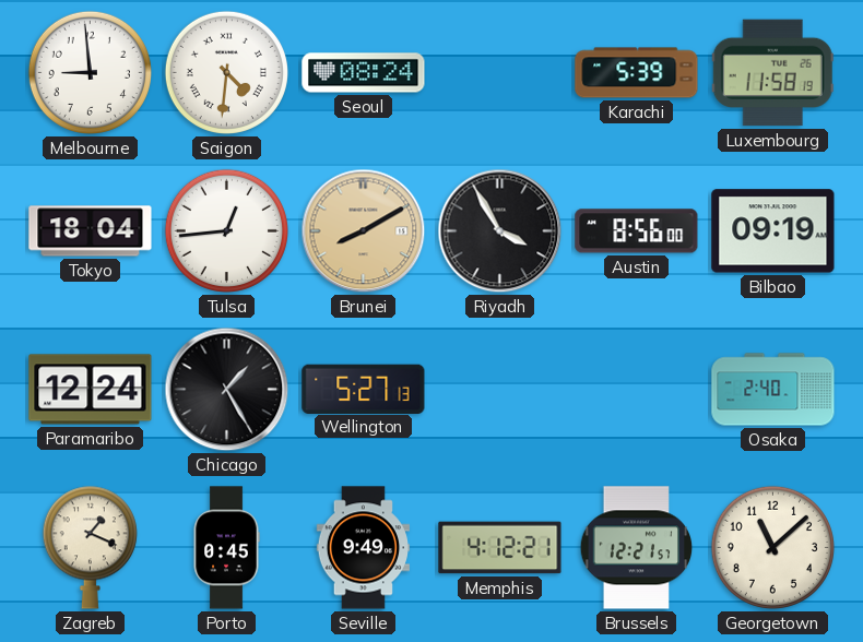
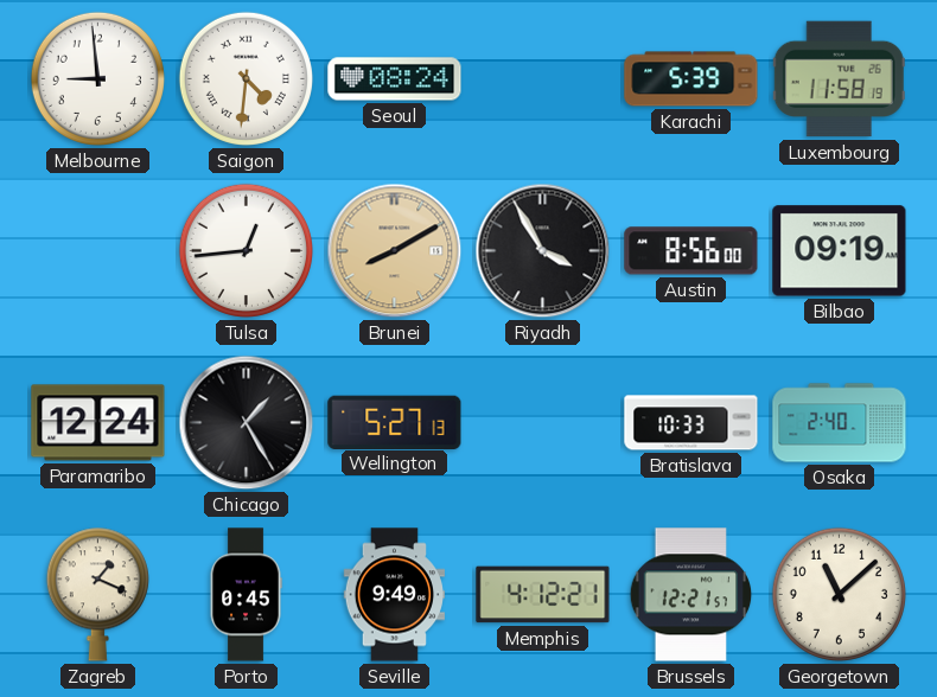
Tokyo: 18:04 -> none
Bratislava: none -> 10:33
